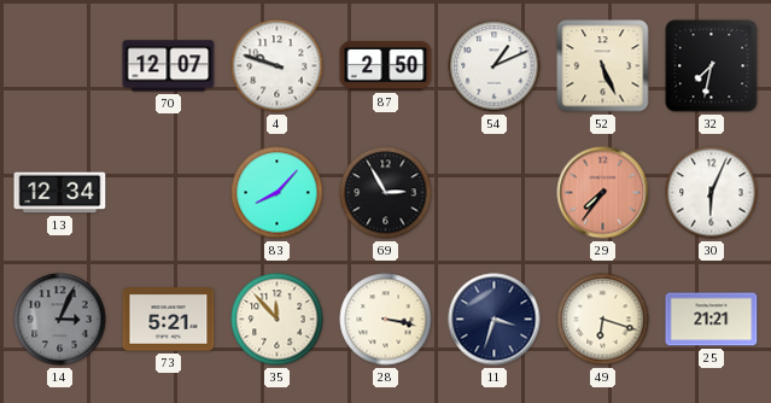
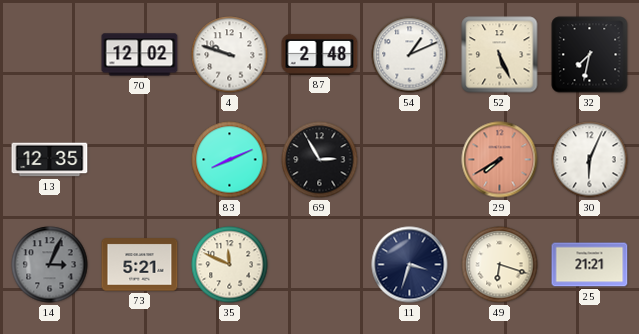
70: 12:07 -> 12:02
87: 2:50 -> 2:48
13: 12:34 -> 12:35
83: 8:07 -> 8:11
29: 7:36 -> 7:40
35: 11:53 -> 11:49
28: 3:17 -> none
